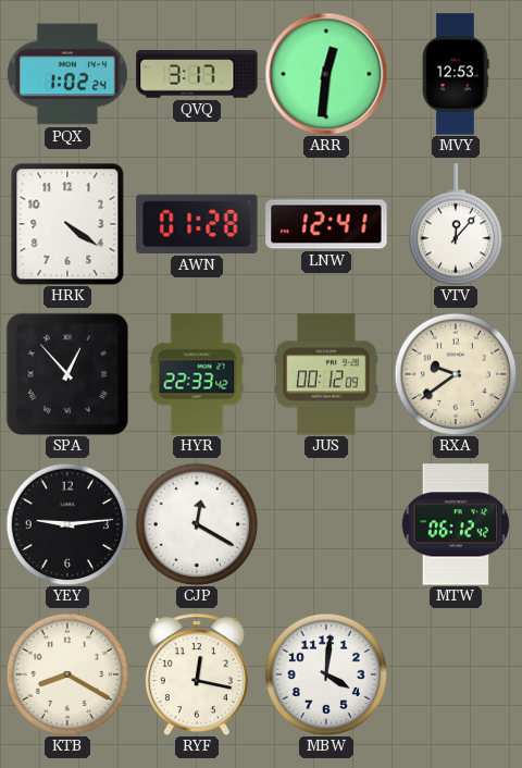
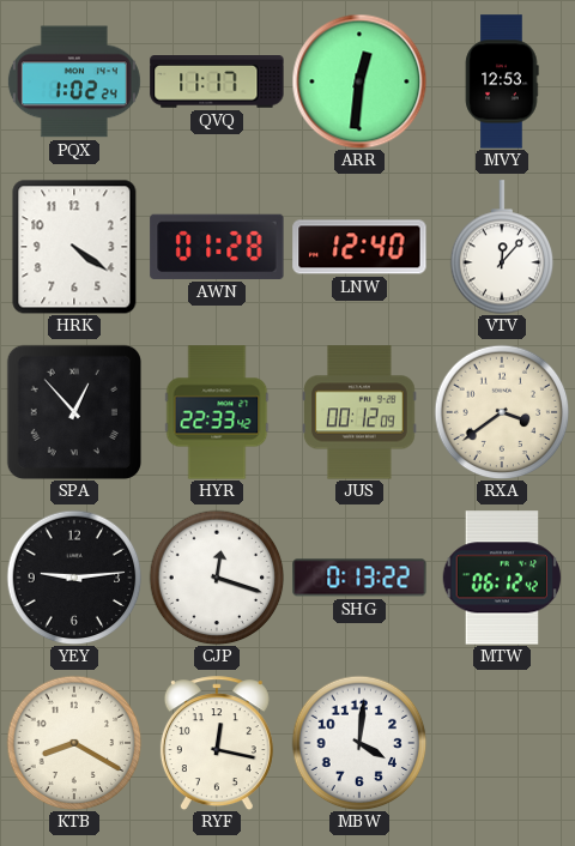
QVQ: 3:17 -> 11:17
LNW: 12:41 -> 12:40
RXA: 9:39 -> 3:39
CJP: 12:20 -> 12:18
SHG: none -> 0:13
